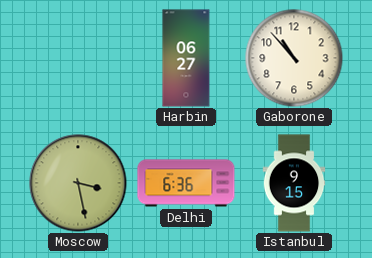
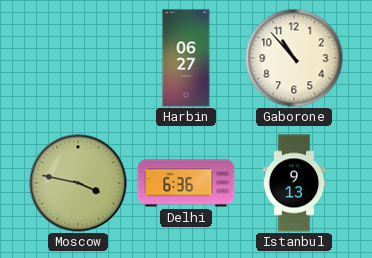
Moscow: 3:28 -> 3:47
Istanbul: 9:15 -> 9:13
